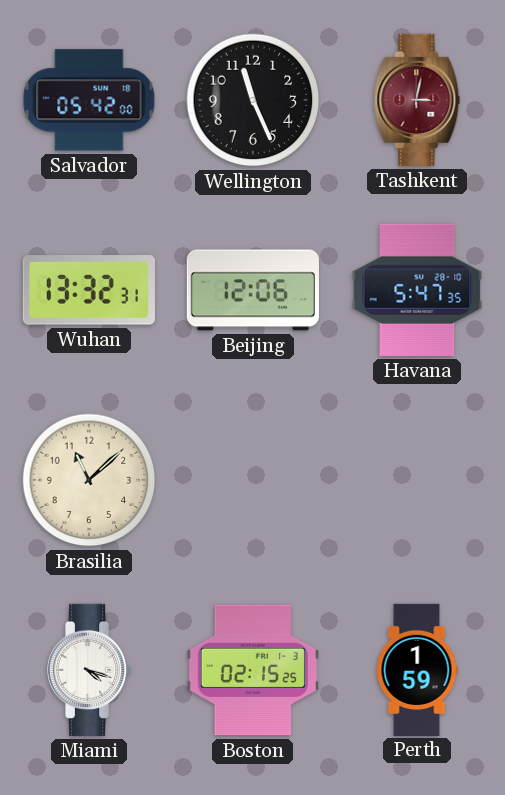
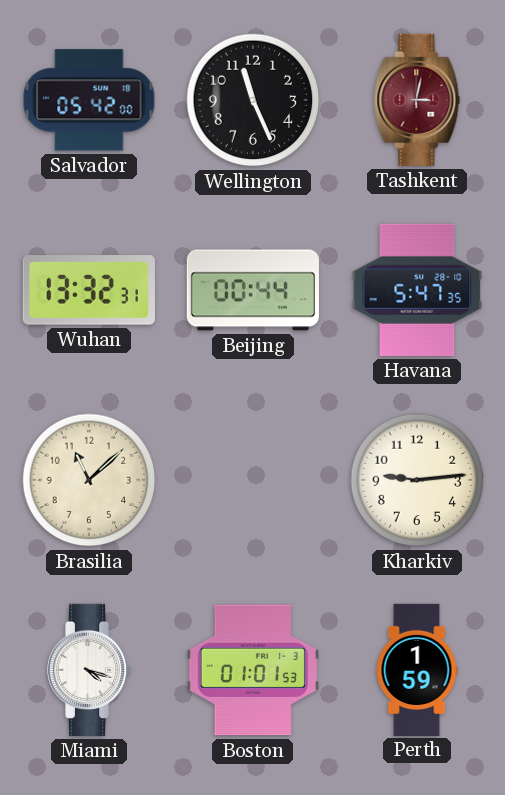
Beijing: 12:06 -> 00:44
Kharkiv: none -> 9:14
Boston: 02:15 -> 01:01
